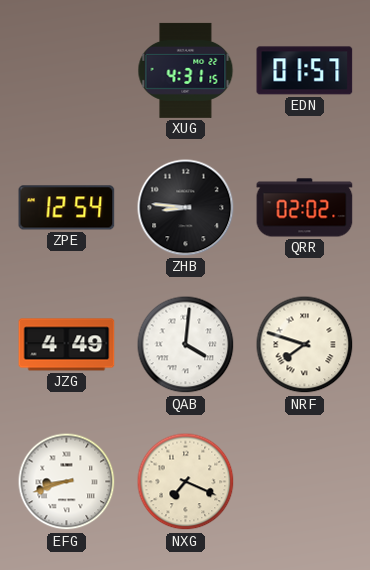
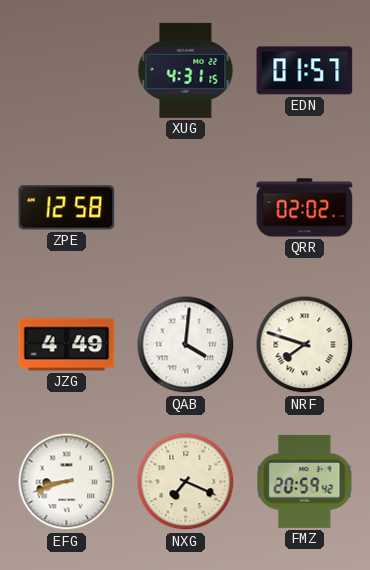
ZPE: 12:54 -> 12:58
ZHB: 8:46 -> none
FMZ: none -> 20:59
